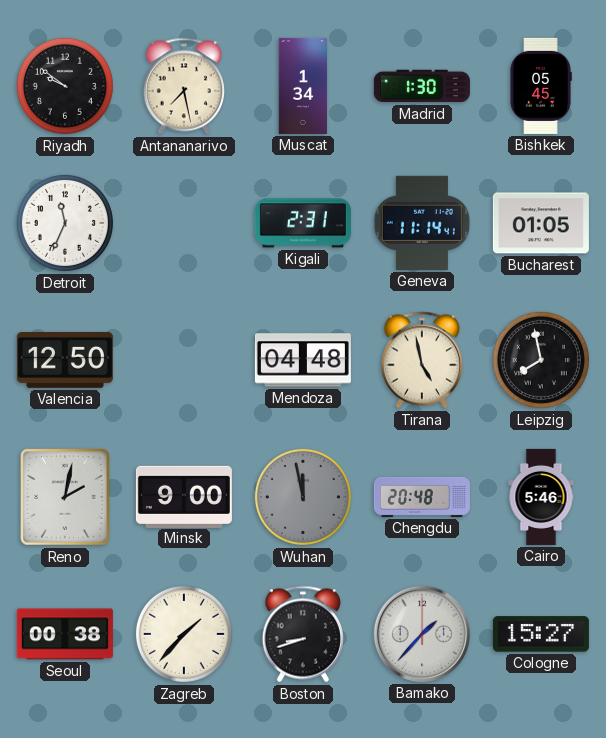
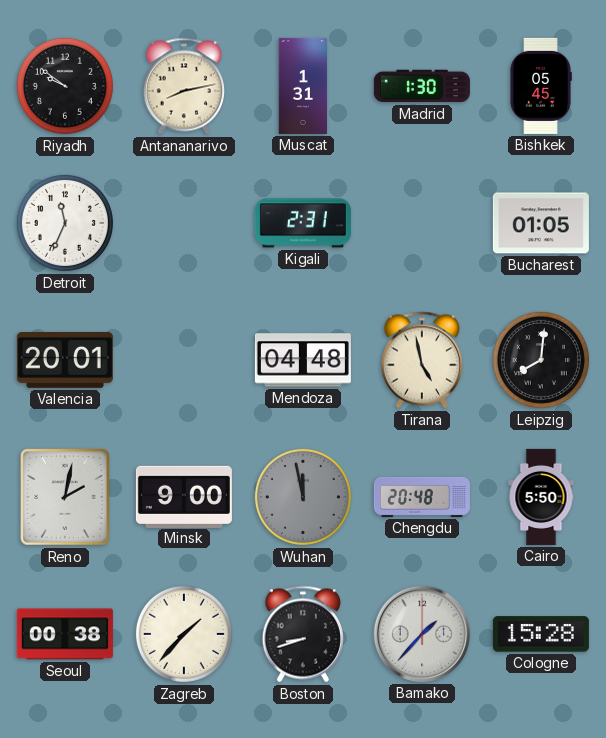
Antananarivo: 7:28 -> 8:13
Muscat: 1:34 -> 1:31
Geneva: 11:14 -> none
Valencia: 12:50 -> 20:01
Leipzig: 7:58 -> 8:01
Cairo: 5:46 -> 5:50
Cologne: 15:27 -> 15:28
